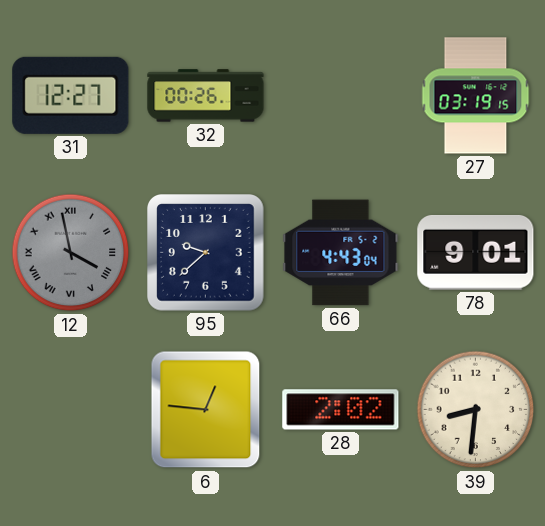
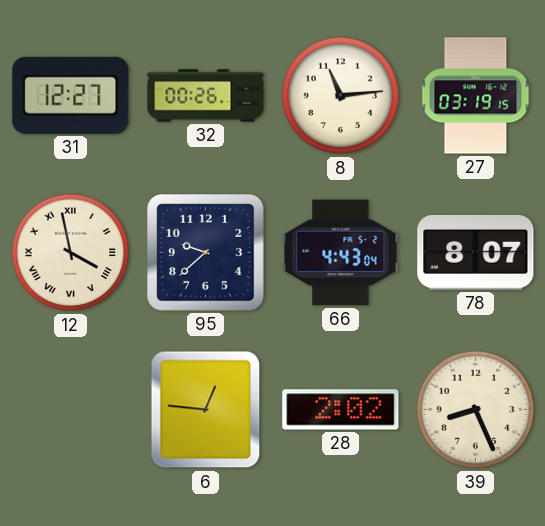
8: none -> 11:14
12 dial: grey -> cream
78: 9:01 -> 8:07
39: 8:31 -> 8:26
